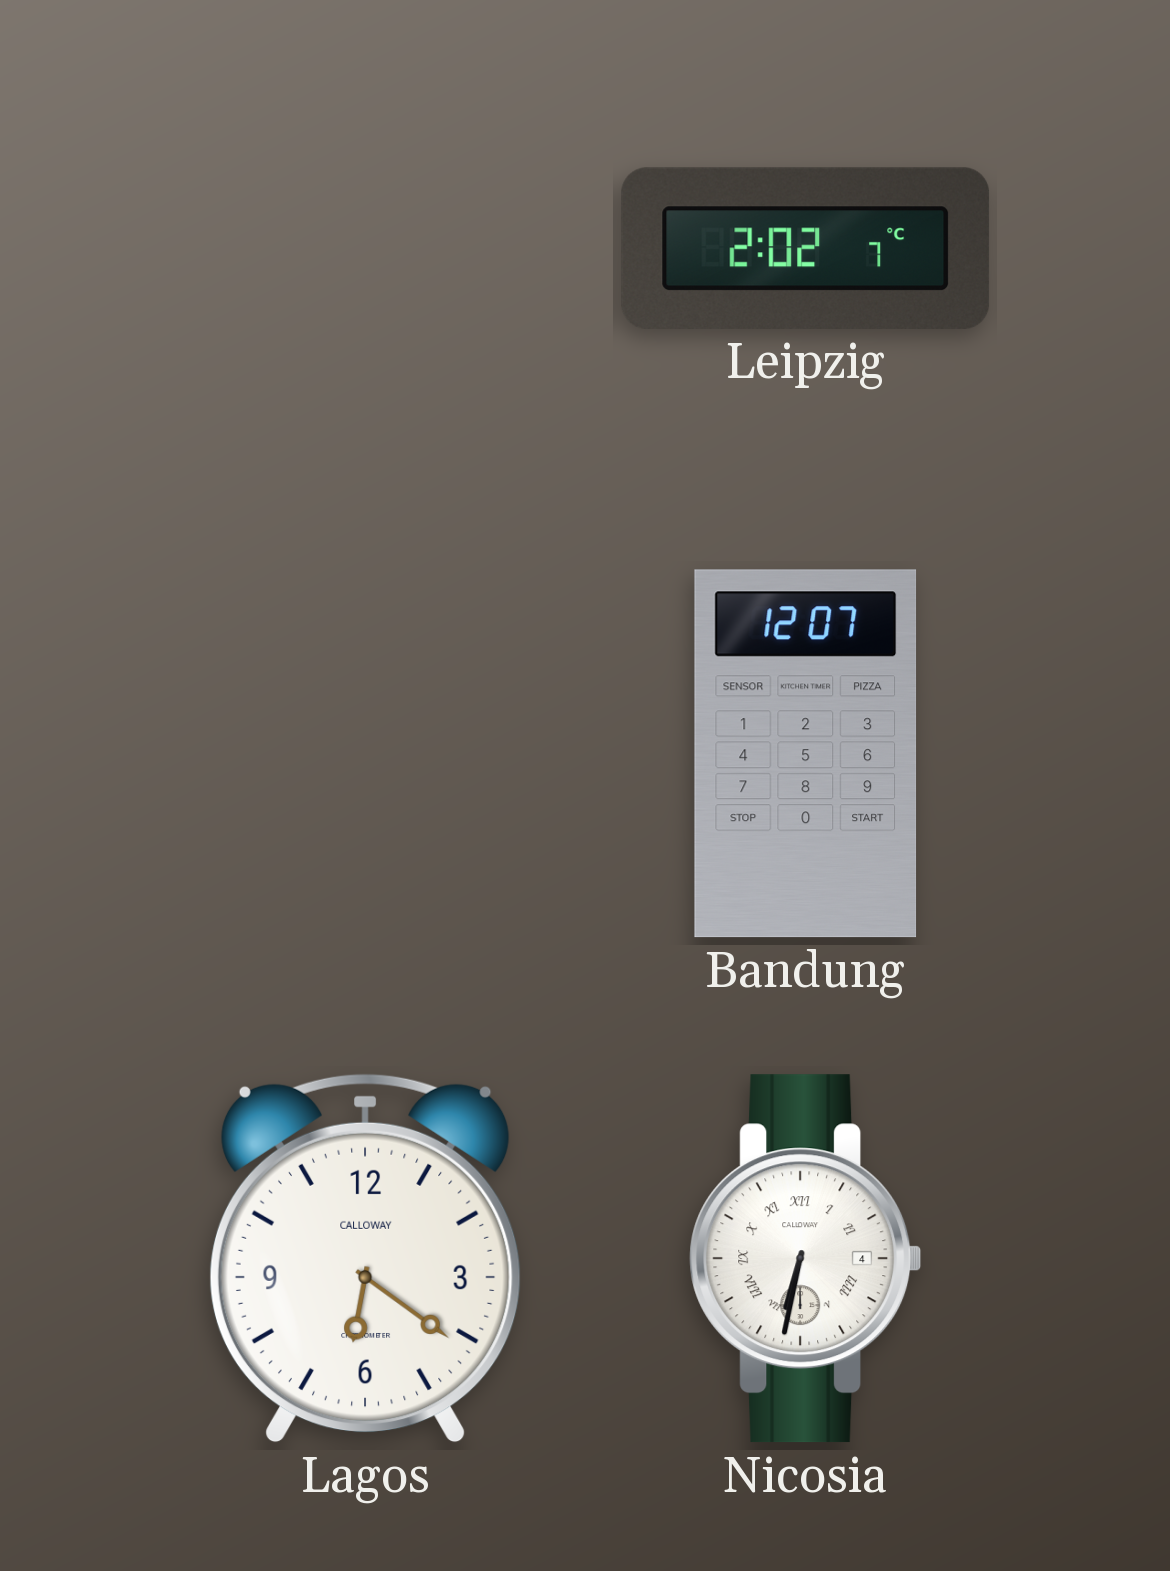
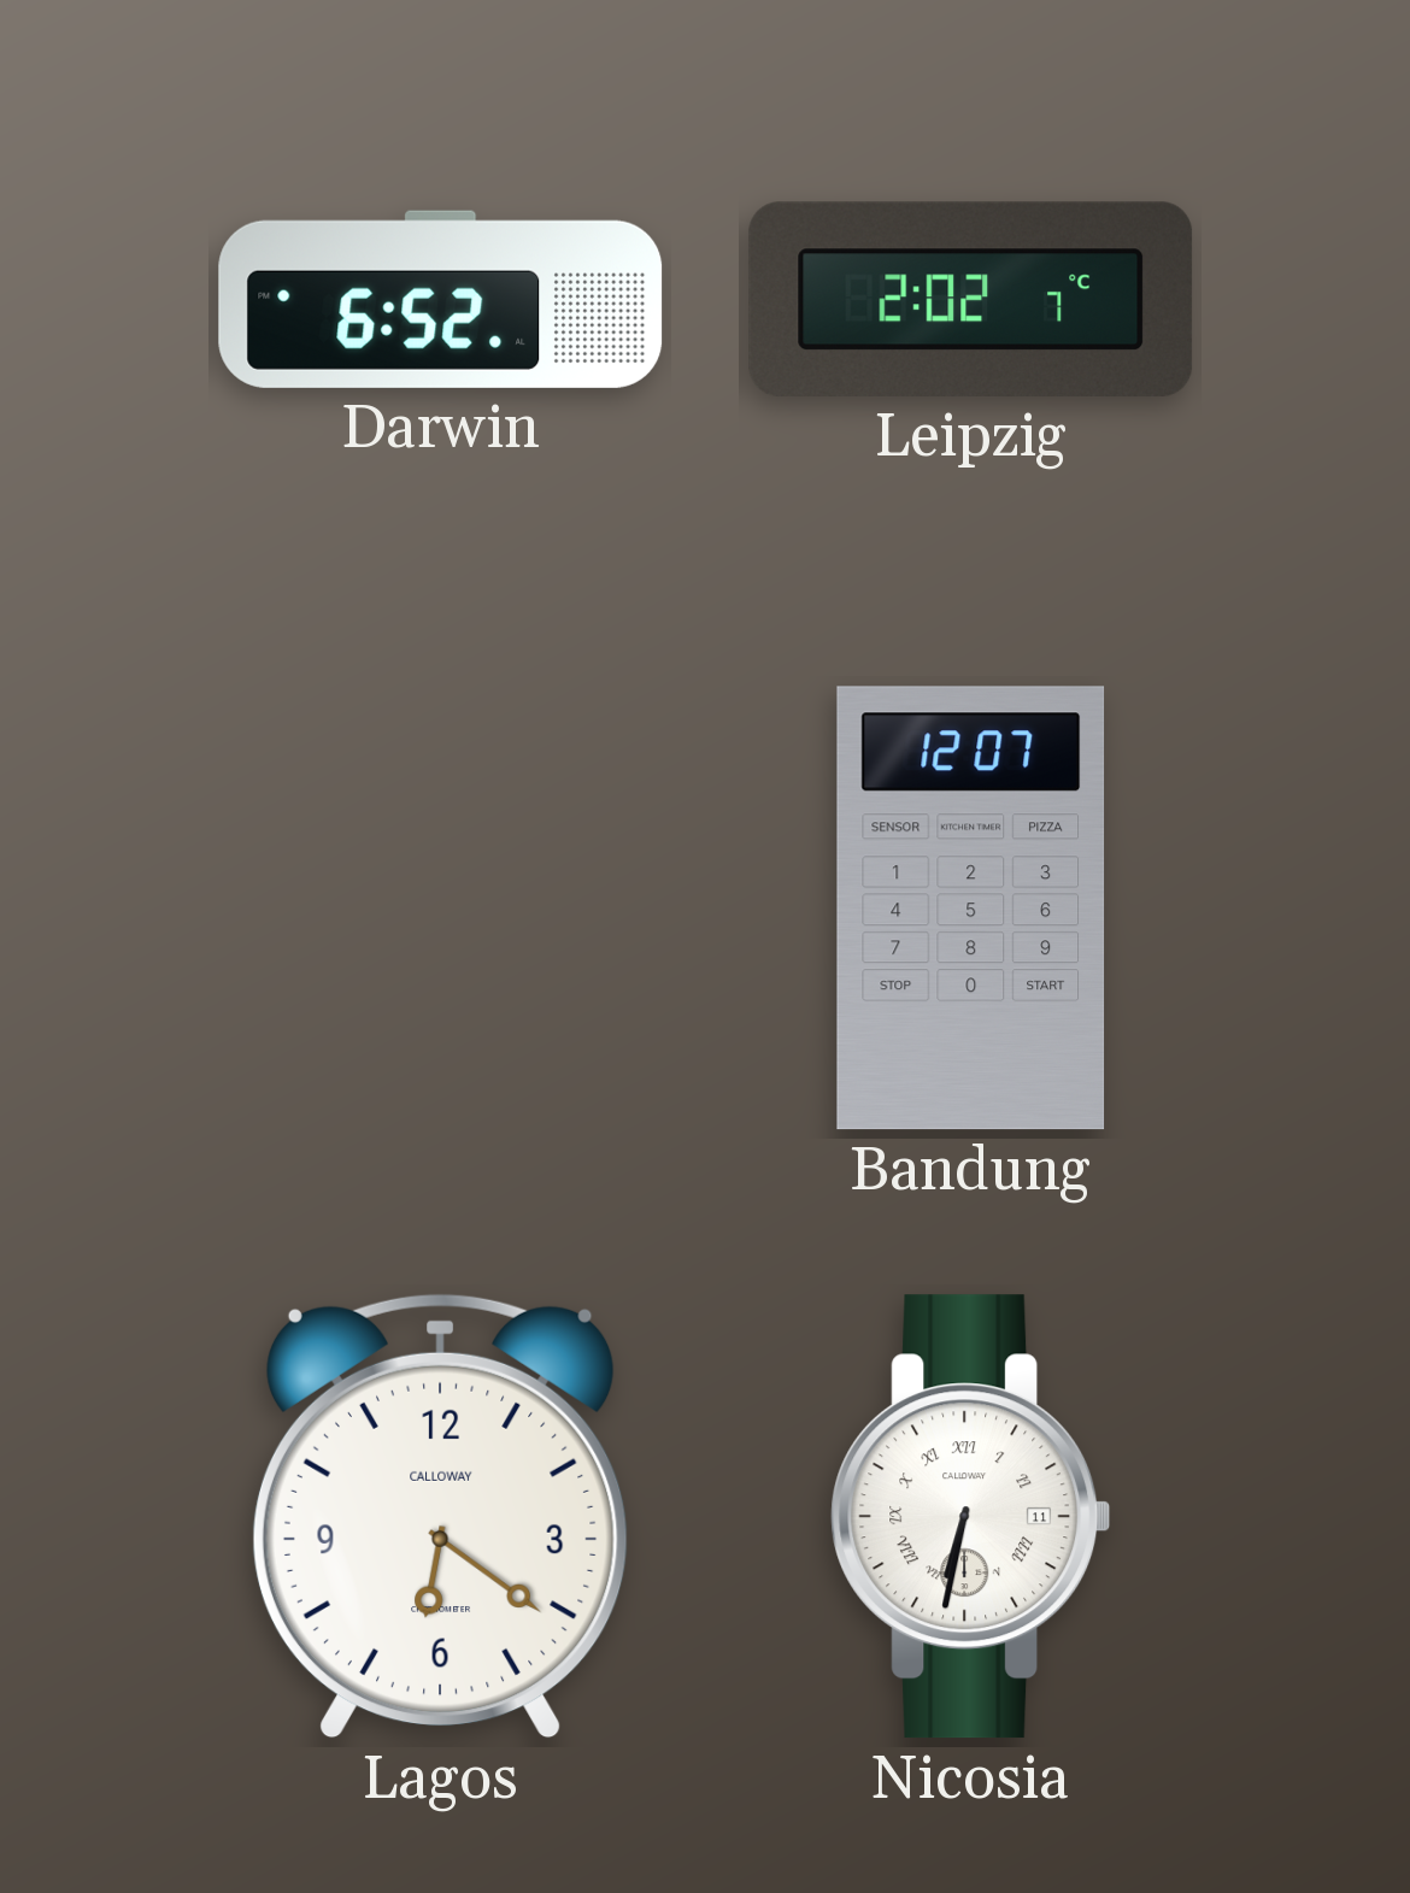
Darwin: none -> 6:52
Nicosia date: 4 -> 11
